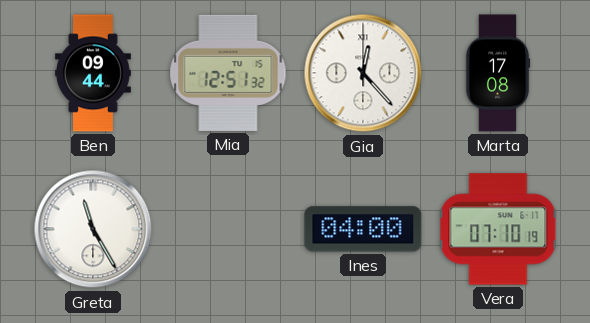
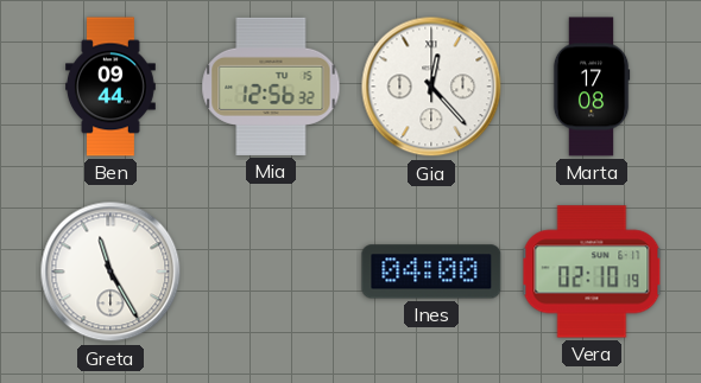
Mia: 12:51 -> 12:56
Vera: 07:10 -> 02:10
